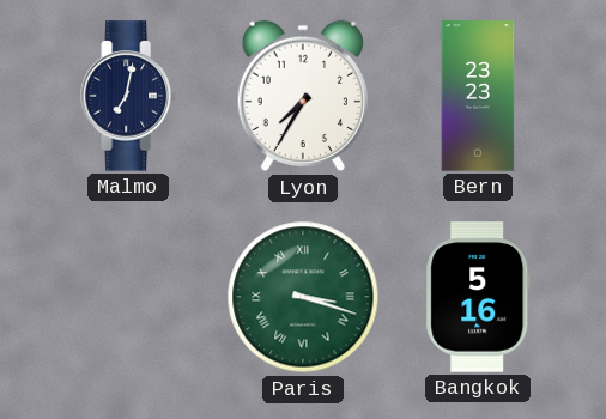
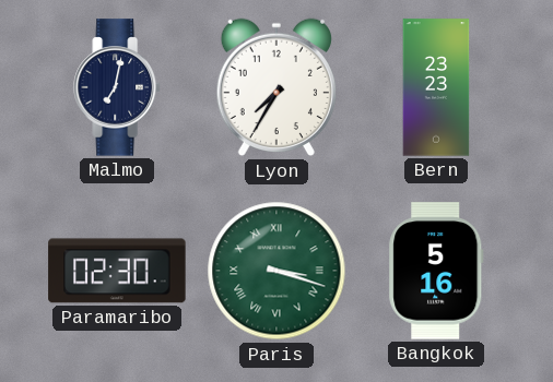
Paramaribo: none -> 02:30
